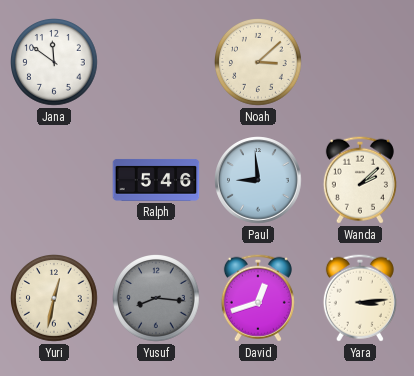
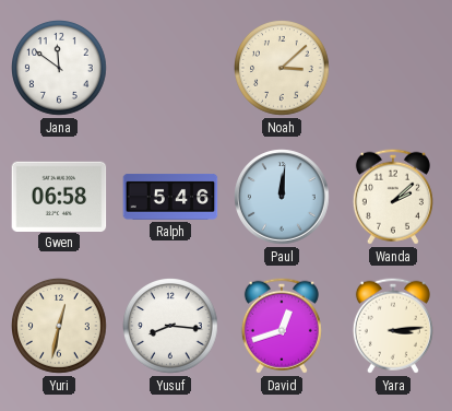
Gwen: none -> 06:58
Paul: 8:59 -> 12:01
Yusuf dial: grey -> white
